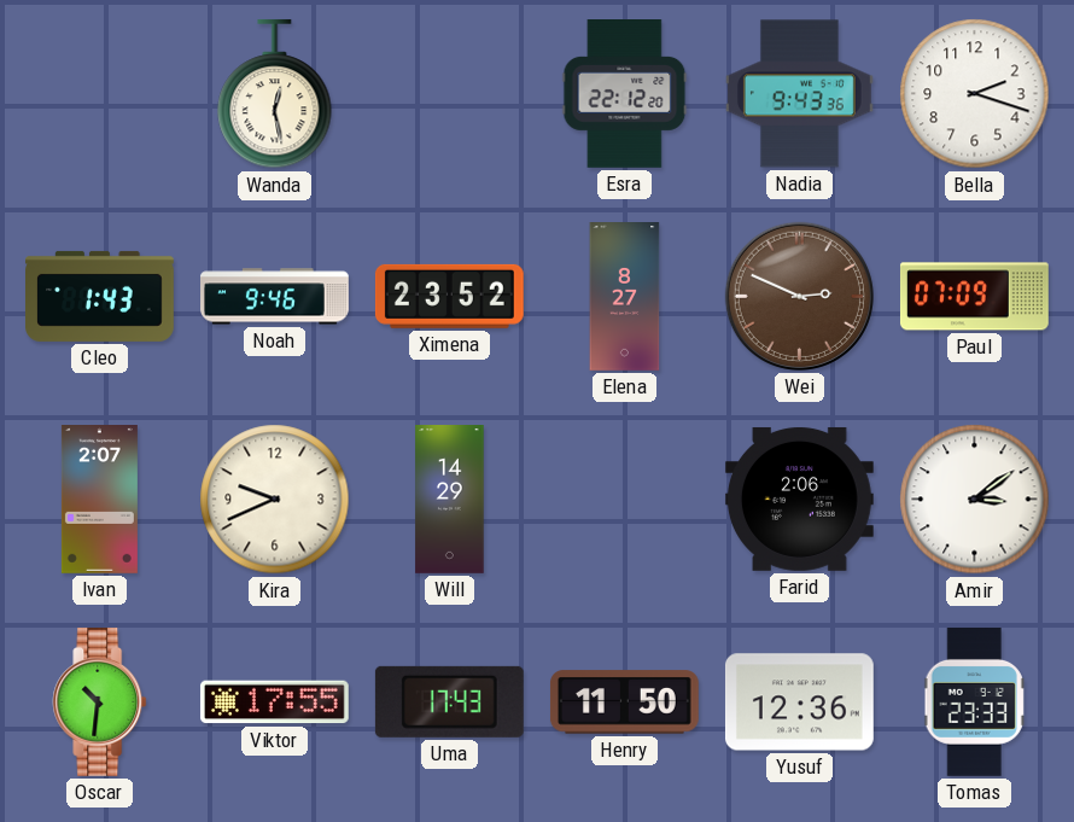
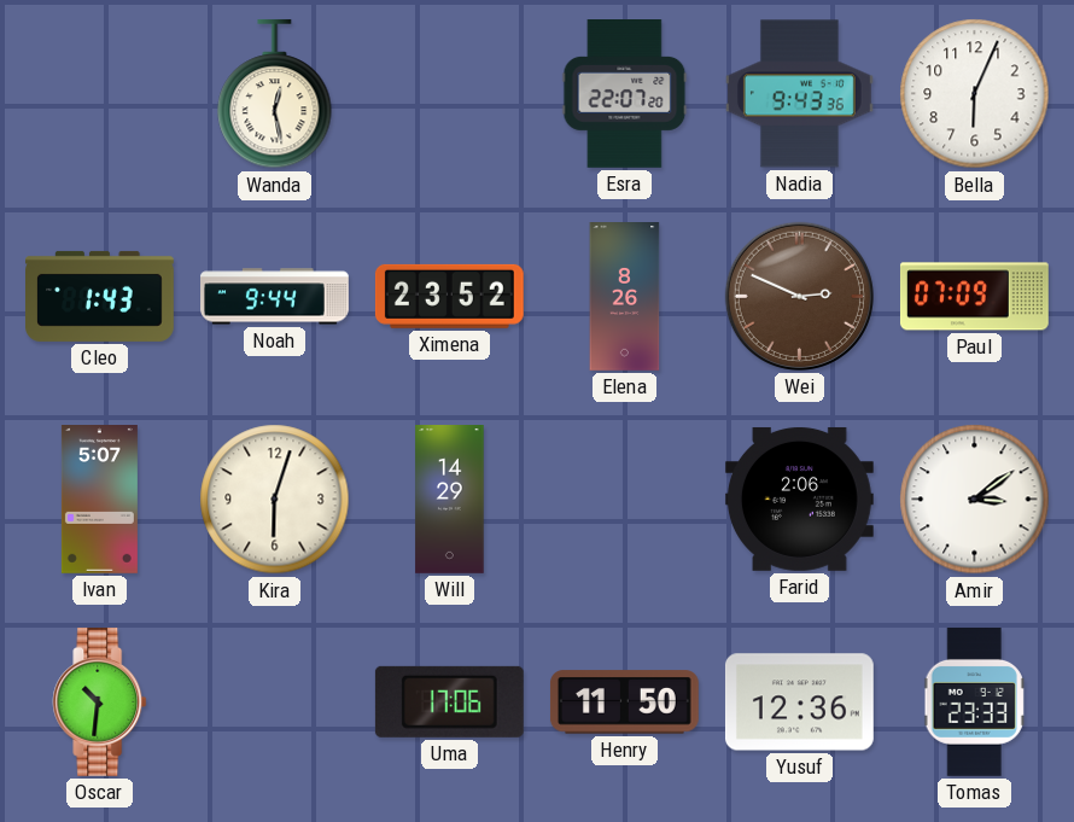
Esra: 22:12 -> 22:07
Bella: 2:18 -> 6:04
Noah: 9:46 -> 9:44
Elena: 8:27 -> 8:26
Ivan: 2:07 -> 5:07
Kira: 9:41 -> 6:03
Viktor: 17:55 -> none
Uma: 17:43 -> 17:06
